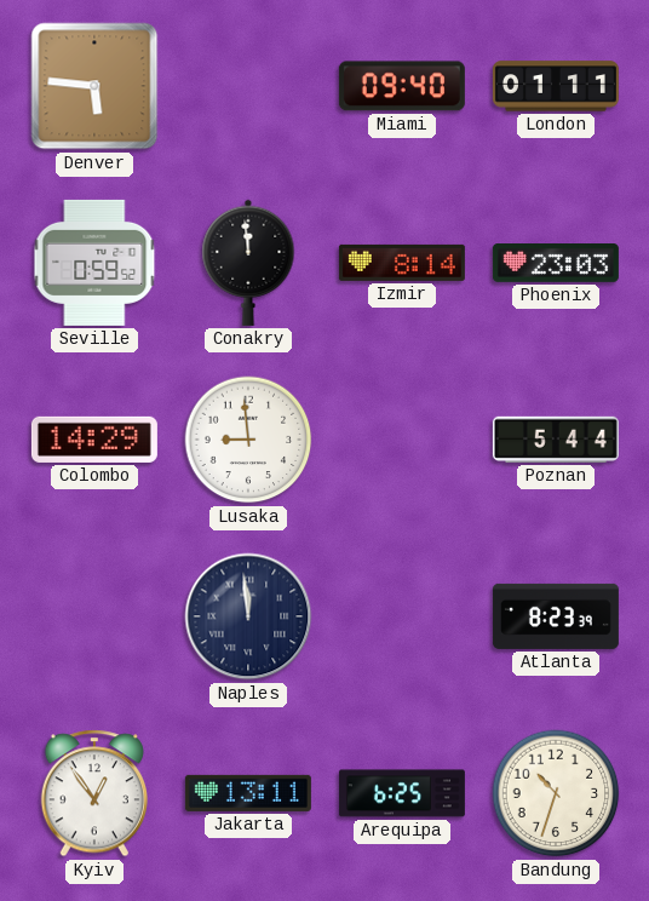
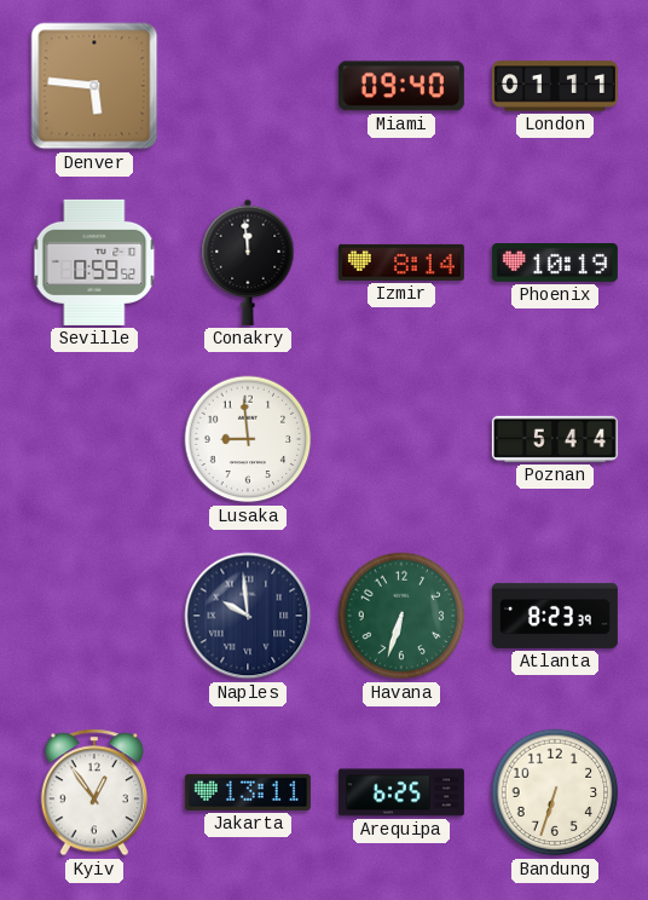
Phoenix: 23:03 -> 10:19
Colombo: 14:29 -> none
Naples: 11:59 -> 9:59
Havana: none -> 6:33
Bandung: 10:33 -> 6:33
